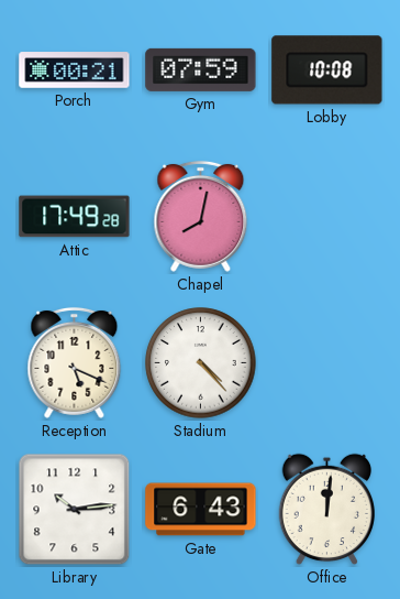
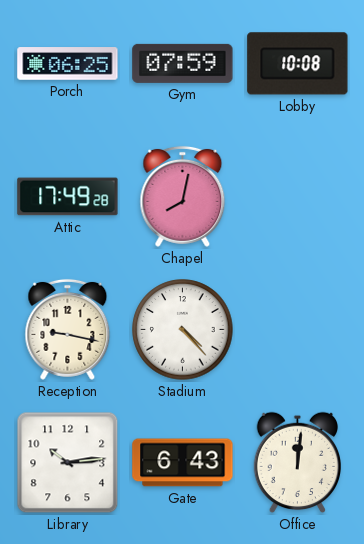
Porch: 00:21 -> 06:25
Reception: 5:19 -> 9:17
